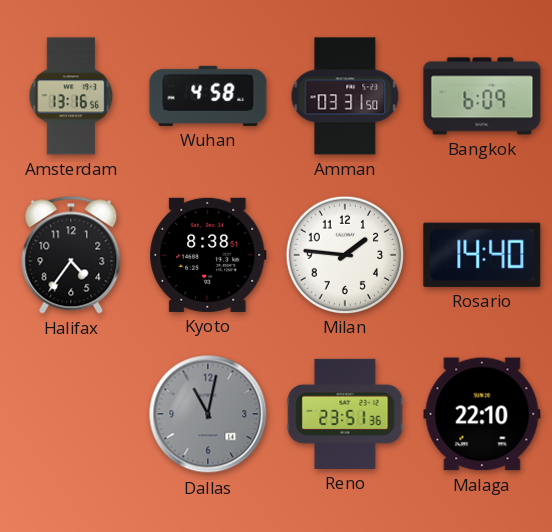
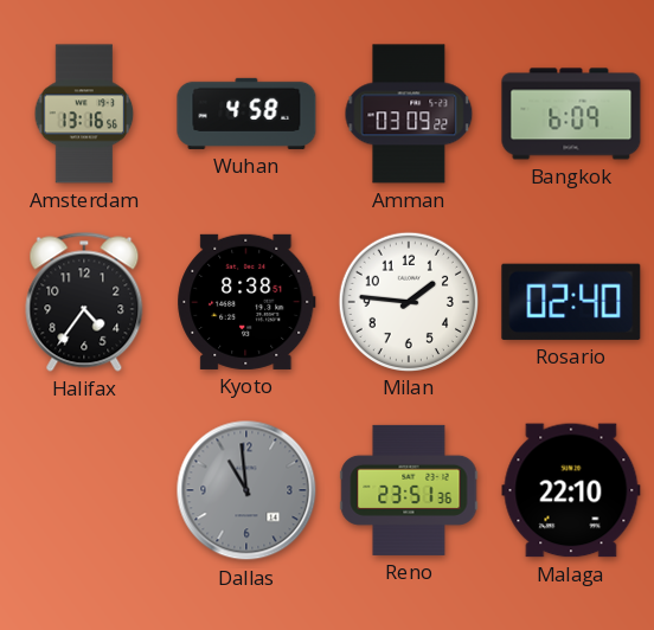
Amman: 03:31 -> 03:09
Rosario: 14:40 -> 02:40
Dallas: 11:02 -> 10:59
